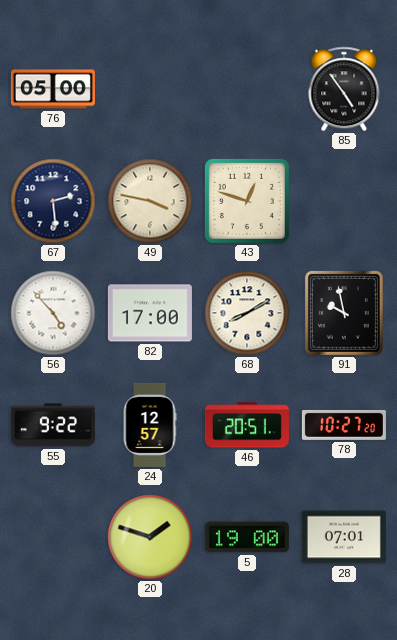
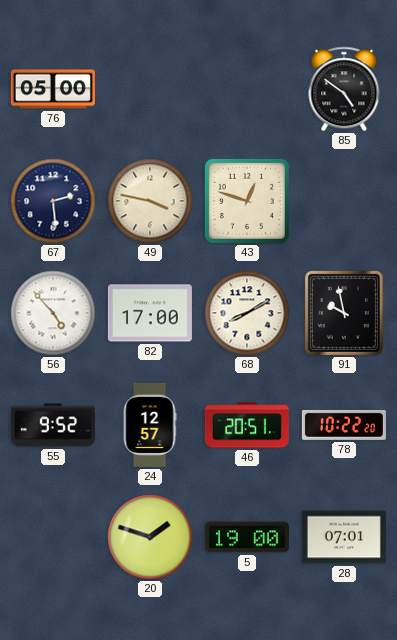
85: 4:54 -> 4:51
55: 9:22 -> 9:52
78: 10:27 -> 10:22
